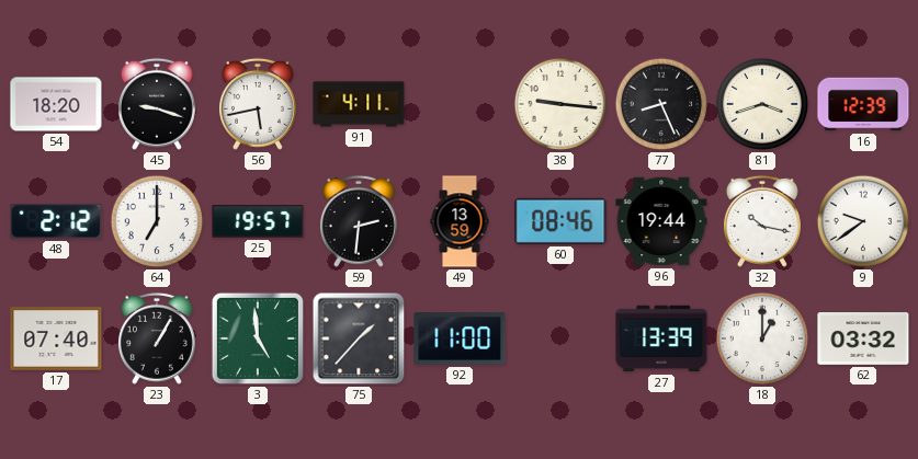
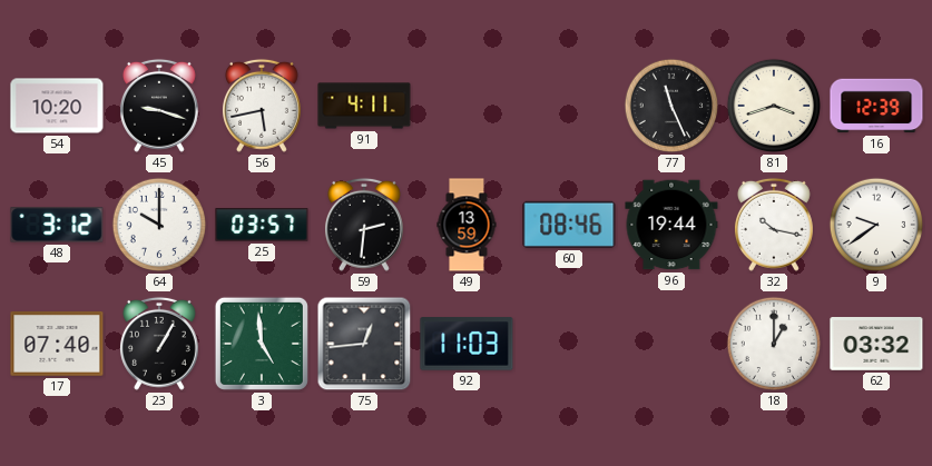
54: 18:20 -> 10:20
38: 9:16 -> none
77: 8:26 -> 11:26
48: 2:12 -> 3:12
64: 7:00 -> 10:00
25: 19:57 -> 03:57
75: 1:37 -> 12:44
92: 11:00 -> 11:03
27: 13:39 -> none
